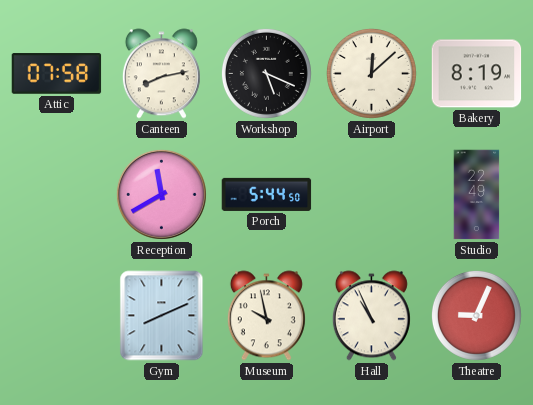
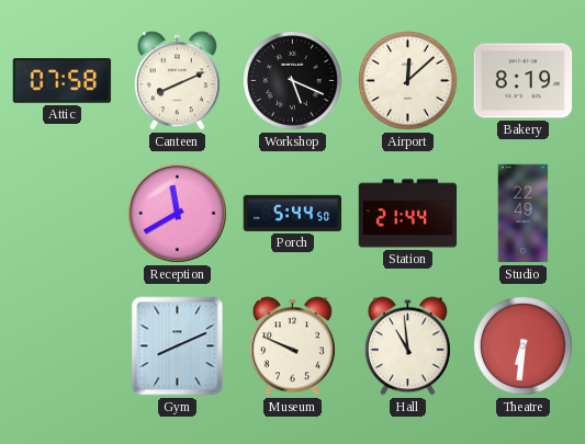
Canteen: 8:13 -> 8:11
Station: none -> 21:44
Museum: 9:58 -> 9:49
Hall: 10:56 -> 10:59
Theatre: 9:04 -> 6:31
